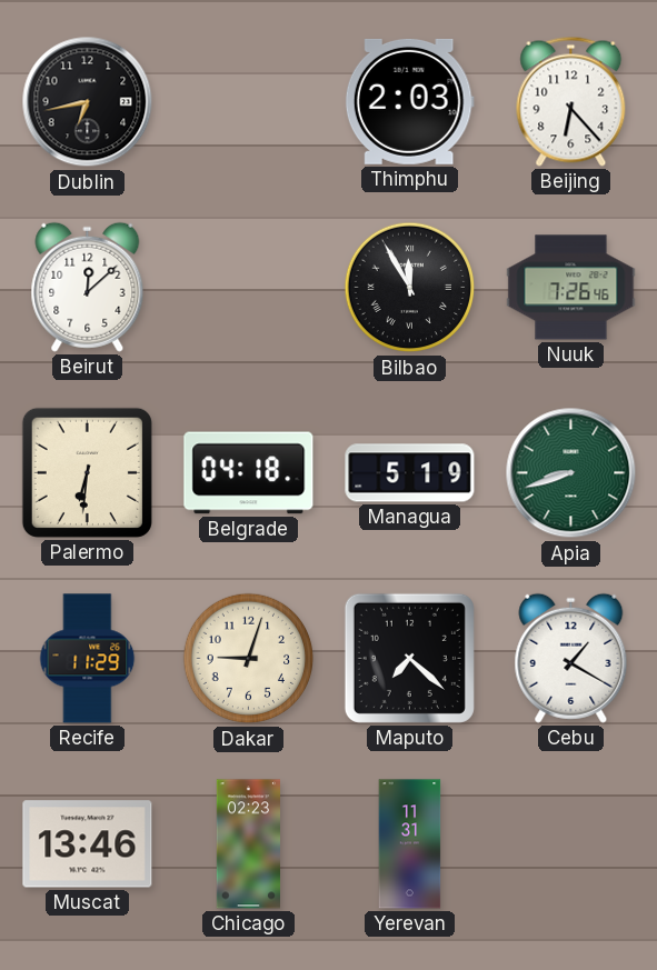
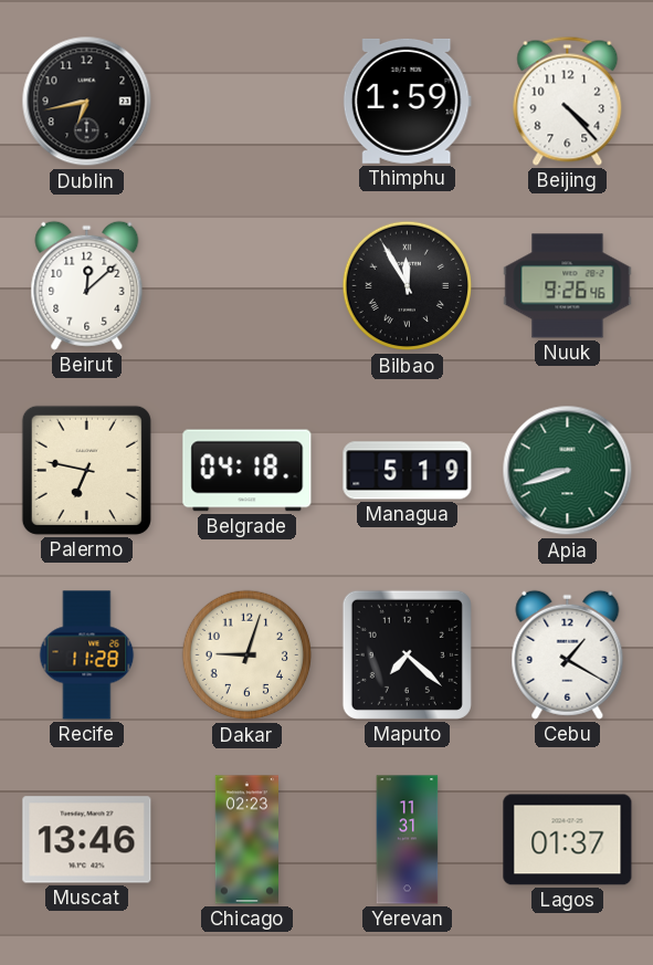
Thimphu: 2:03 -> 1:59
Beijing: 6:23 -> 4:23
Nuuk: 7:26 -> 9:26
Palermo: 6:31 -> 6:47
Recife: 11:29 -> 11:28
Lagos: none -> 01:37
